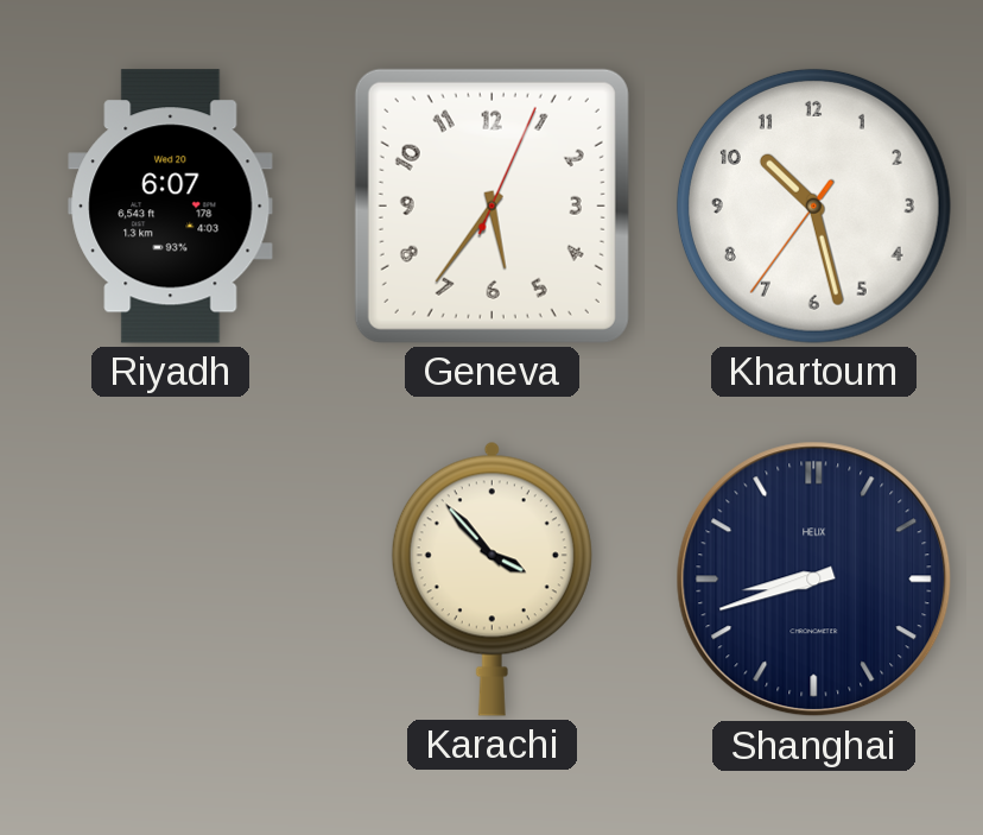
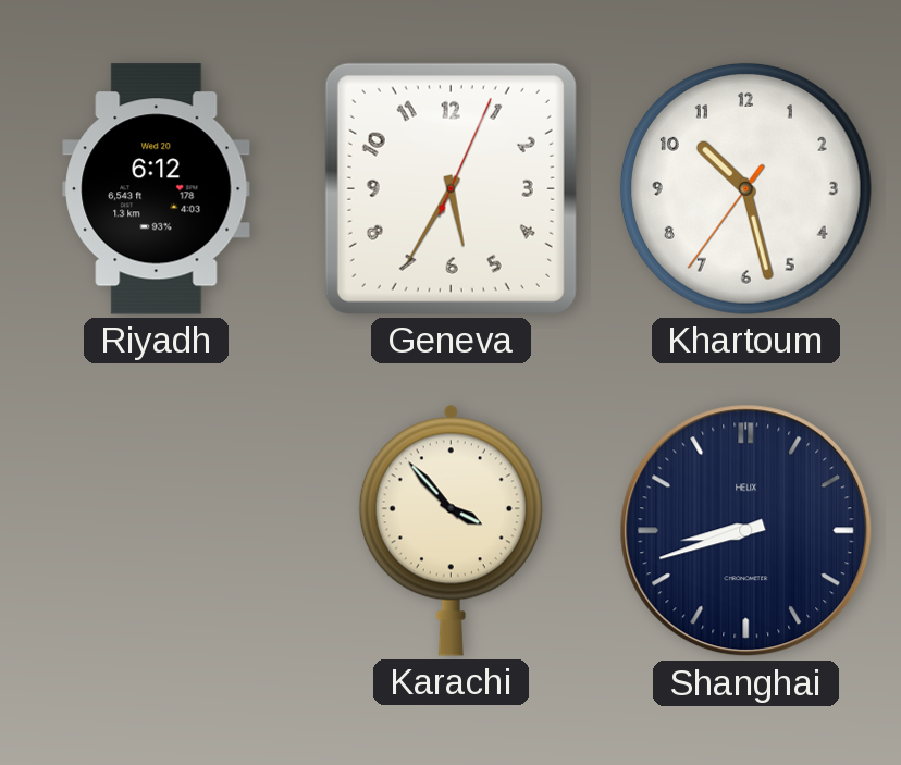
Riyadh: 6:07 -> 6:12
Geneva: 5:36 -> 5:35
